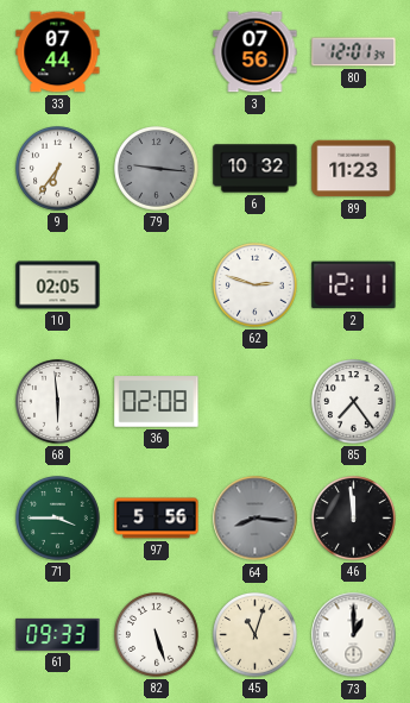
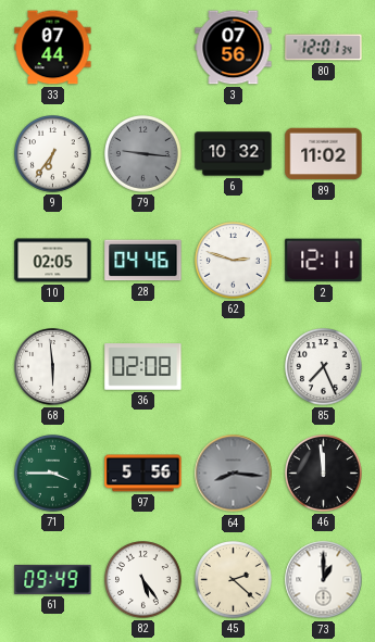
89: 11:23 -> 11:02
28: none -> 04:46
85: 7:24 -> 7:26
61: 09:33 -> 09:49
82: 5:27 -> 5:24
45: 11:03 -> 2:22
